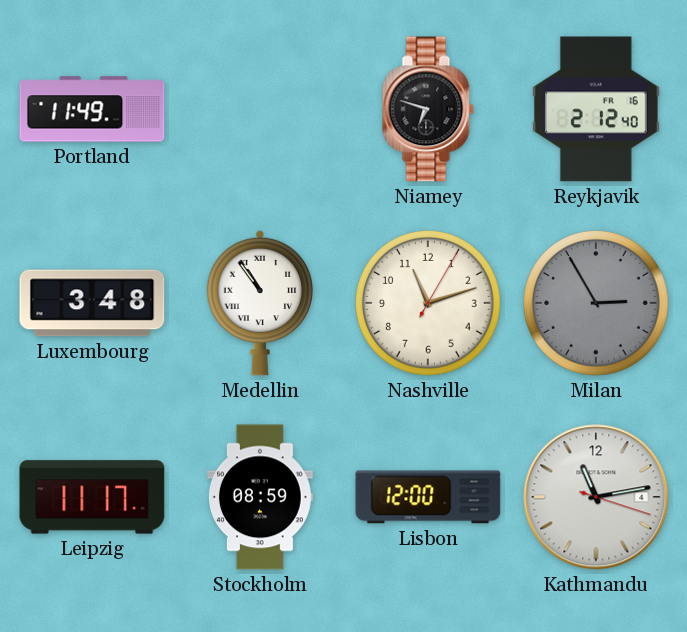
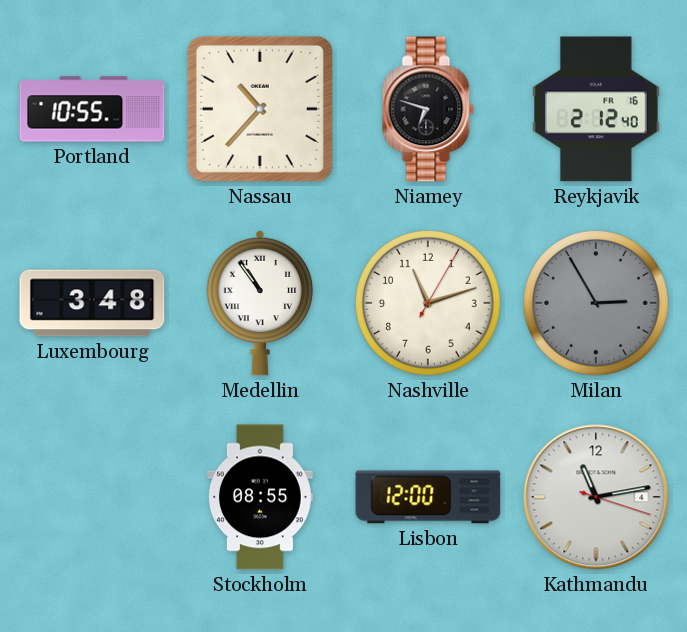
Portland: 11:49 -> 10:55
Nassau: none -> 10:37
Leipzig: 11:17 -> none
Stockholm: 08:59 -> 08:55
